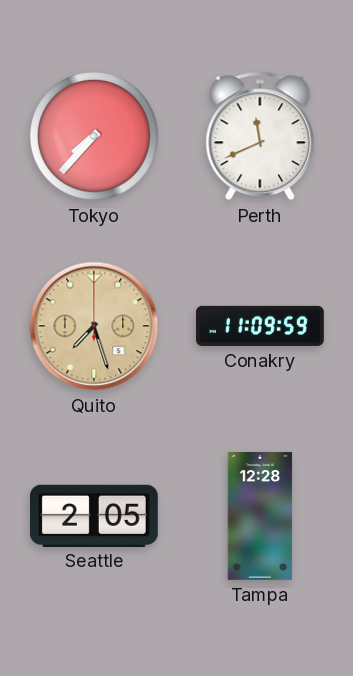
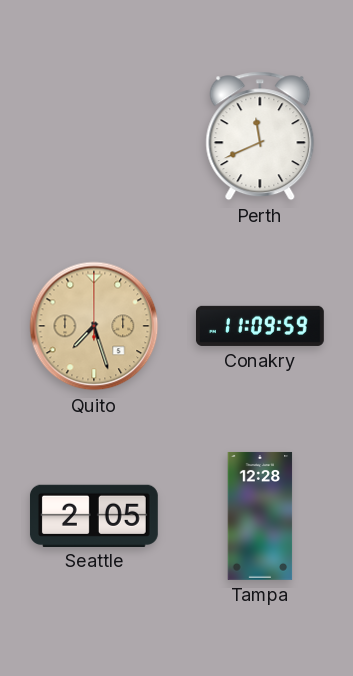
Tokyo: 7:37 -> none
